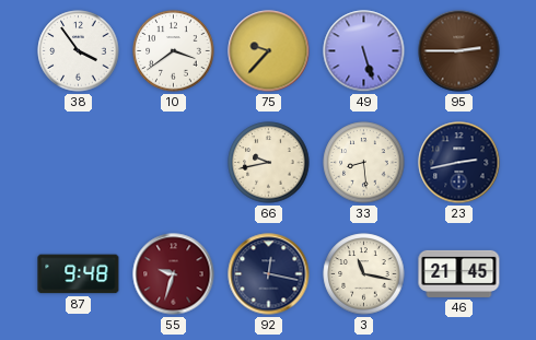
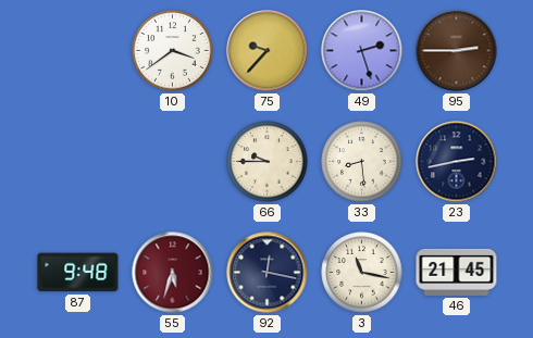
38: 3:54 -> none
49: 5:27 -> 2:27
66: 9:43 -> 9:45
55: 9:33 -> 5:33
